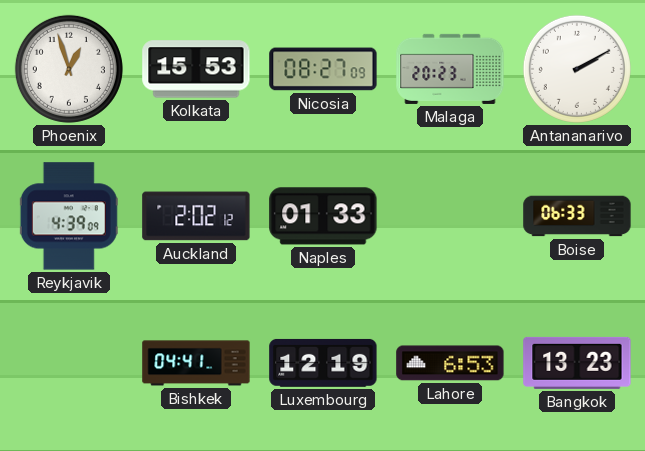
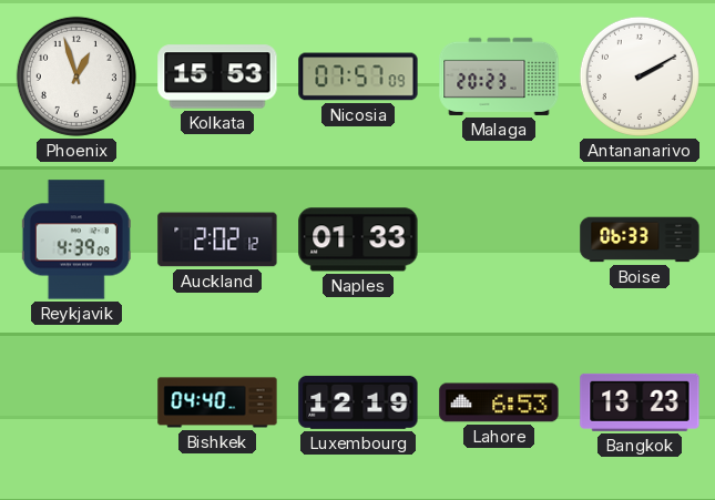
Nicosia: 08:27 -> 07:57
Bishkek: 04:41 -> 04:40
